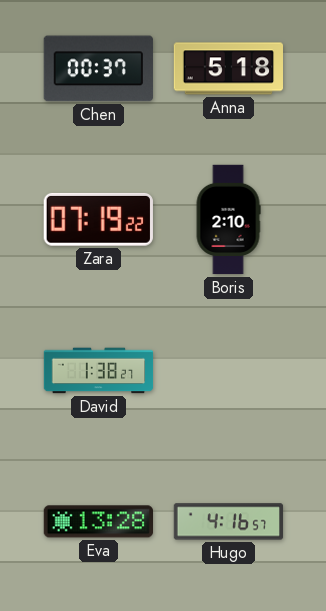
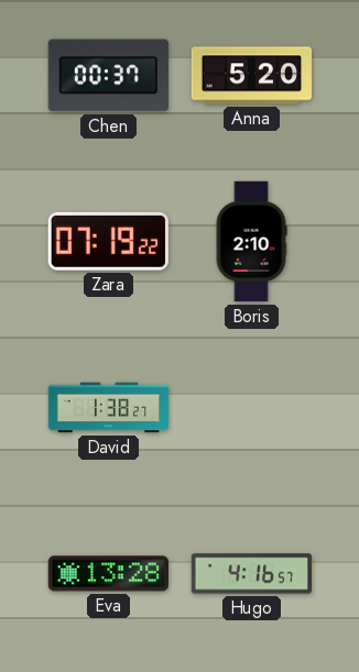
Anna: 5:18 -> 5:20
